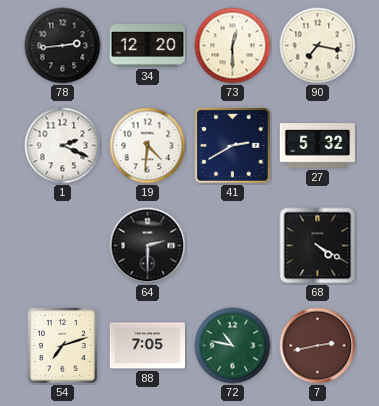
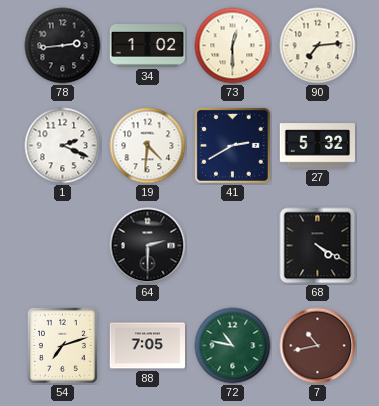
34: 12:20 -> 1:02
90: 7:17 -> 7:14
7: 2:43 -> 10:43
